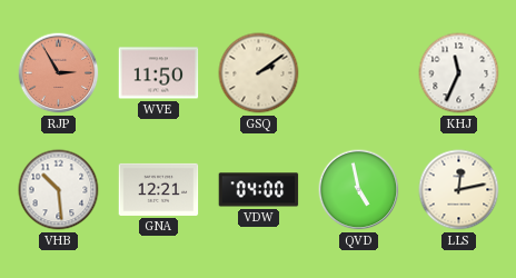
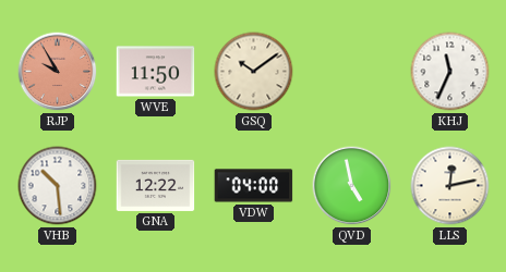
RJP: 2:55 -> 9:55
GSQ: 2:09 -> 10:09
GNA: 12:21 -> 12:22
